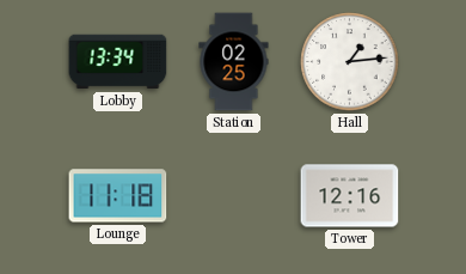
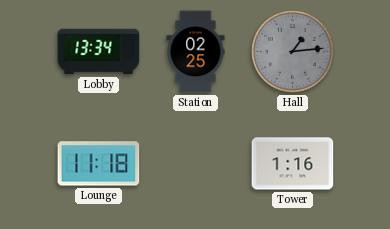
Hall dial: white -> grey
Tower: 12:16 -> 1:16
